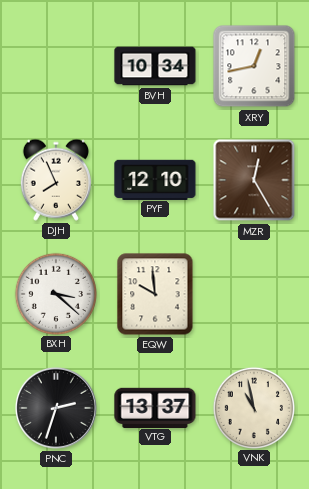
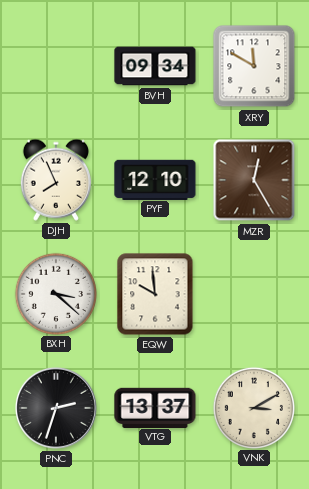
BVH: 10:34 -> 09:34
XRY: 12:43 -> 11:50
VNK: 10:58 -> 3:10
